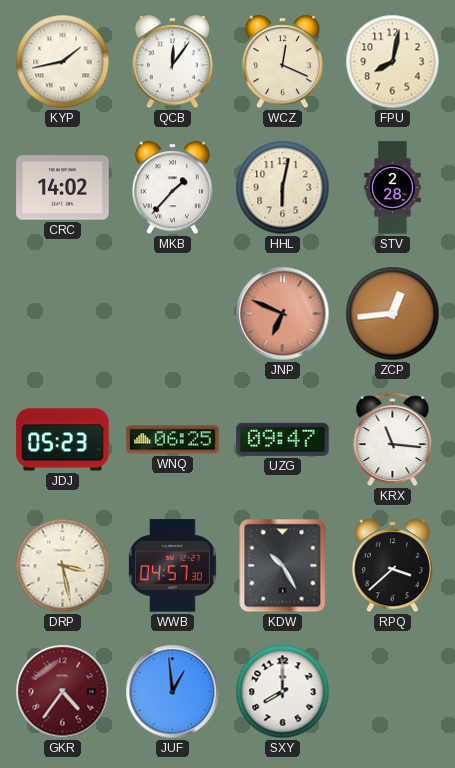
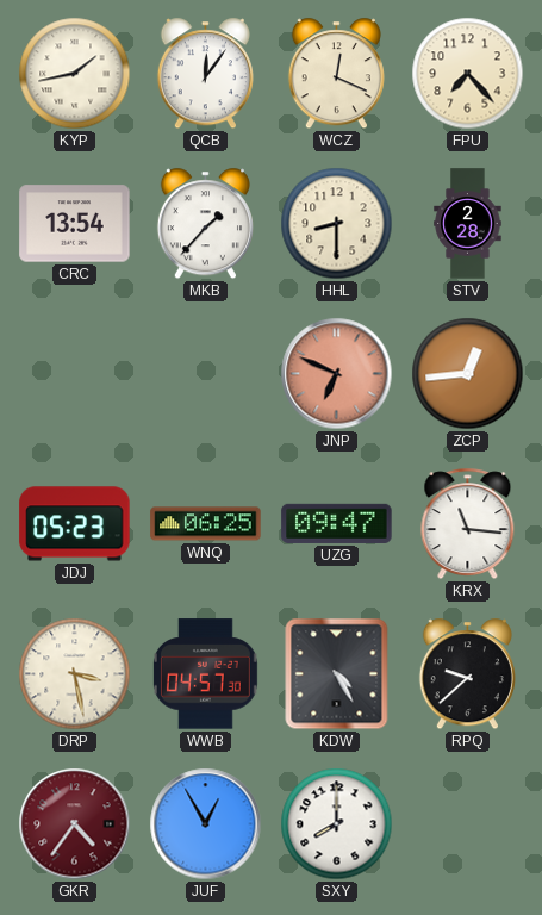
FPU: 8:02 -> 7:23
CRC: 14:02 -> 13:54
HHL: 6:02 -> 8:30
KDW: 10:25 -> 4:25
RPQ: 3:38 -> 9:38
JUF: 12:59 -> 12:55
